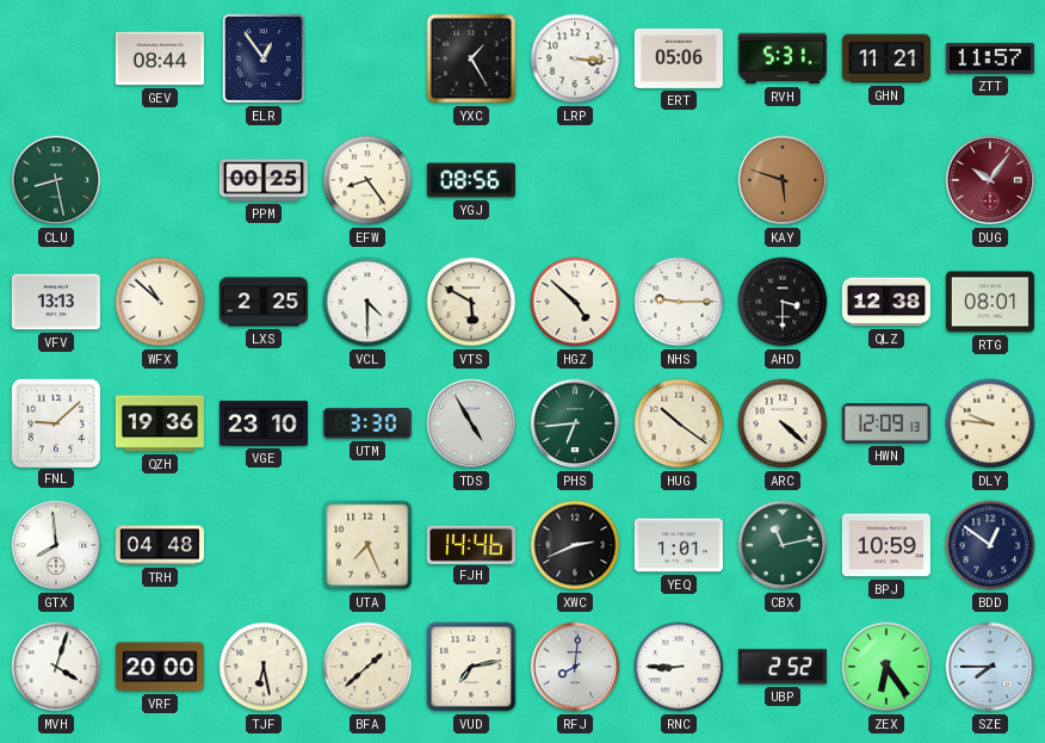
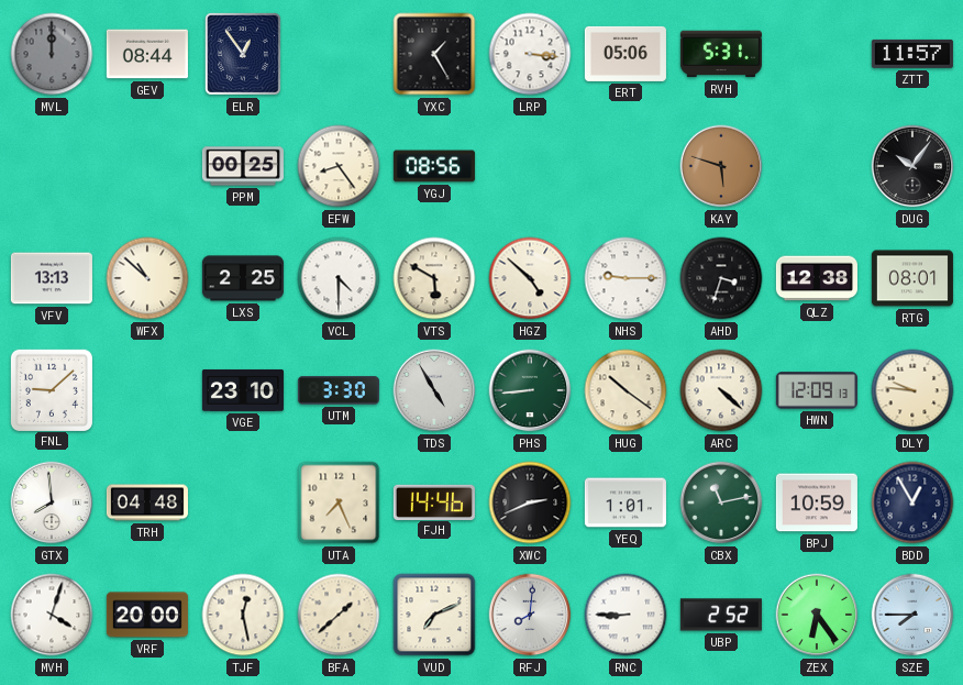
MVL: none -> 12:00
GHN: 11:21 -> none
CLU: 8:28 -> none
DUG dial: burgundy -> black
AHD: 3:30 -> 3:33
QZH: 19:36 -> none
PHS: 6:44 -> 8:44
BDD: 12:51 -> 12:55
TJF: 6:28 -> 12:28
VUD: 7:13 -> 7:11
